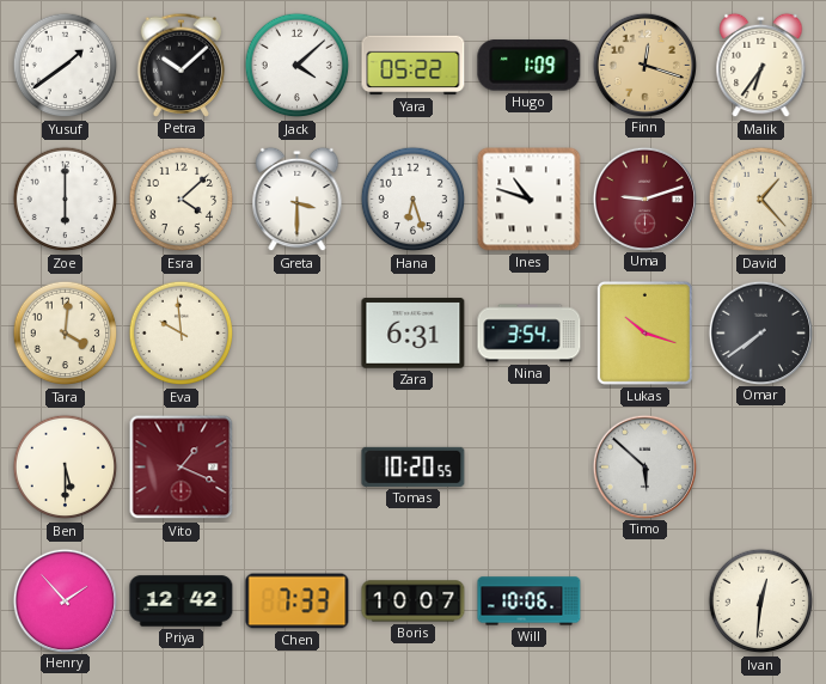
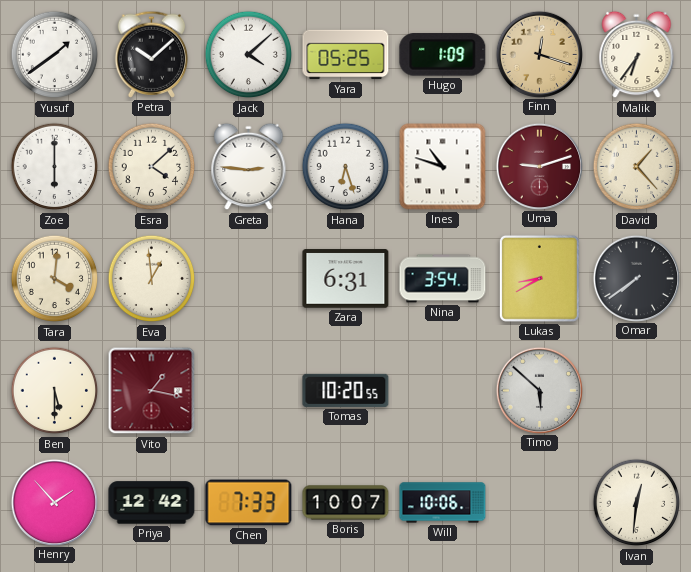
Yara: 05:22 -> 05:25
Greta: 3:30 -> 2:46
Eva: 9:59 -> 12:59
Lukas: 10:18 -> 8:40
Vito: 1:19 -> 1:17
